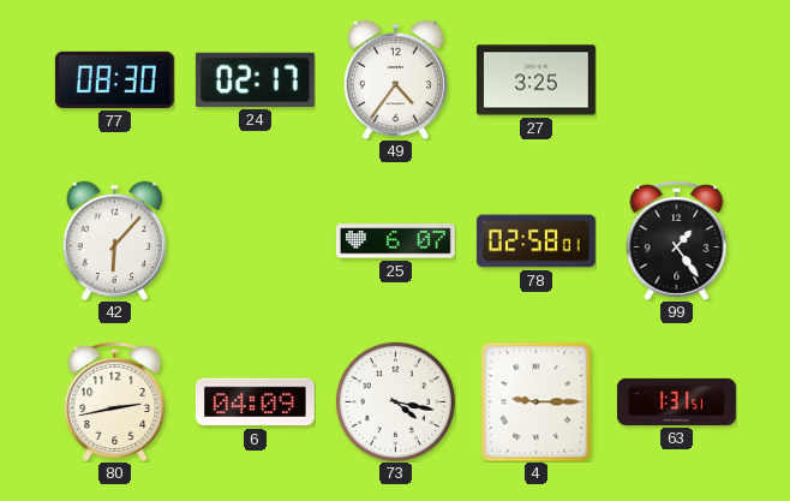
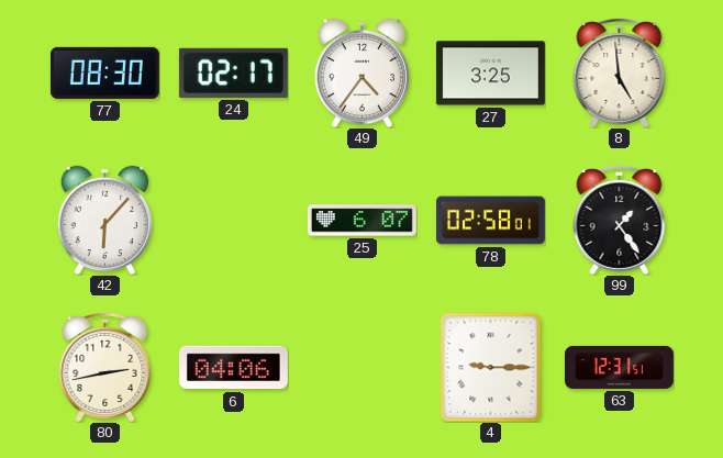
8: none -> 4:59
6: 04:09 -> 04:06
73: 4:17 -> none
63: 1:31 -> 12:31
